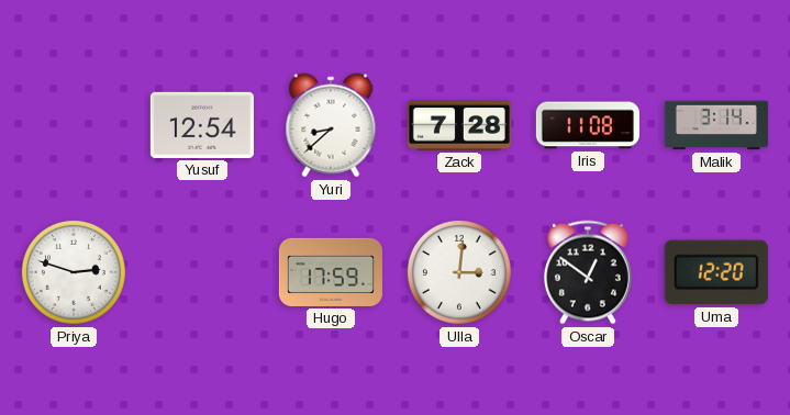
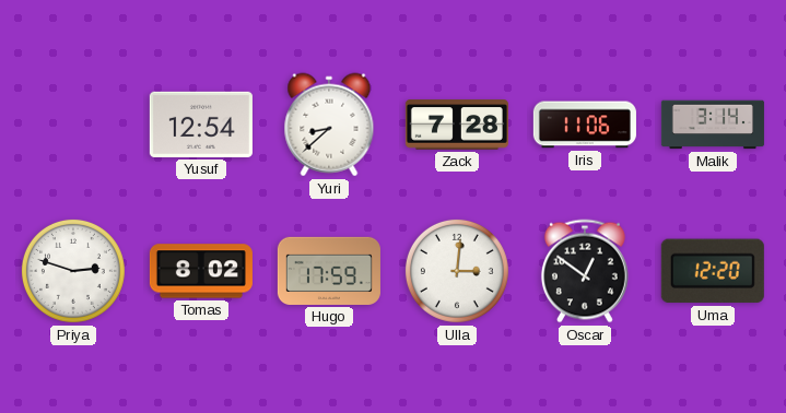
Iris: 11:08 -> 11:06
Tomas: none -> 8:02
